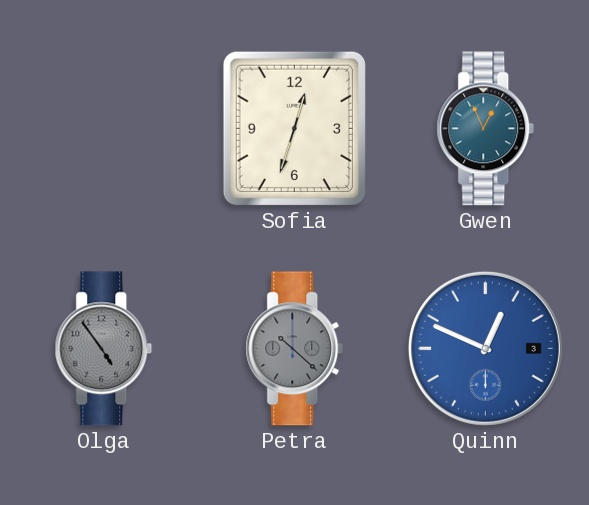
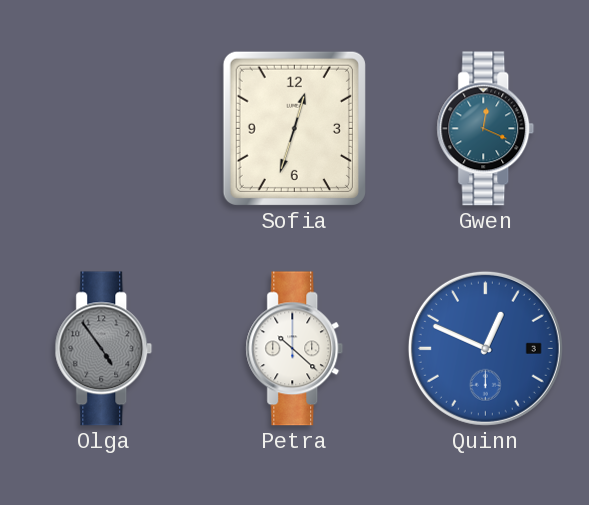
Gwen: 12:56 -> 12:19
Petra dial: grey -> white
